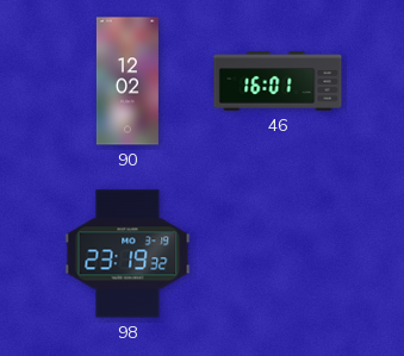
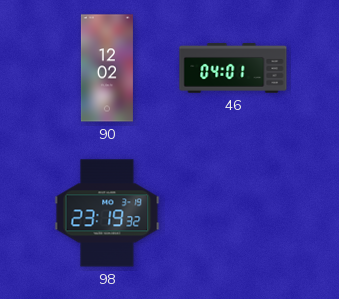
46: 16:01 -> 04:01
